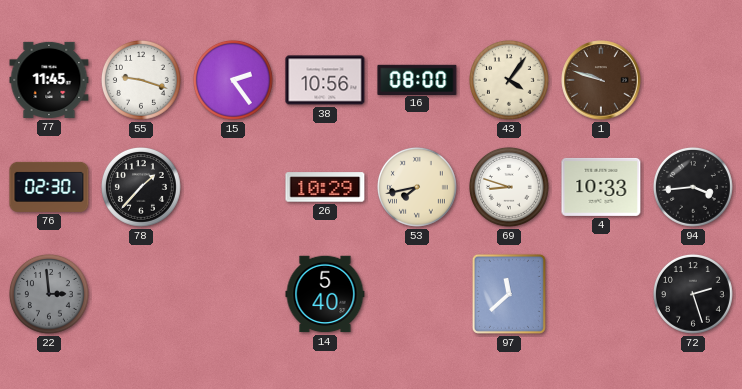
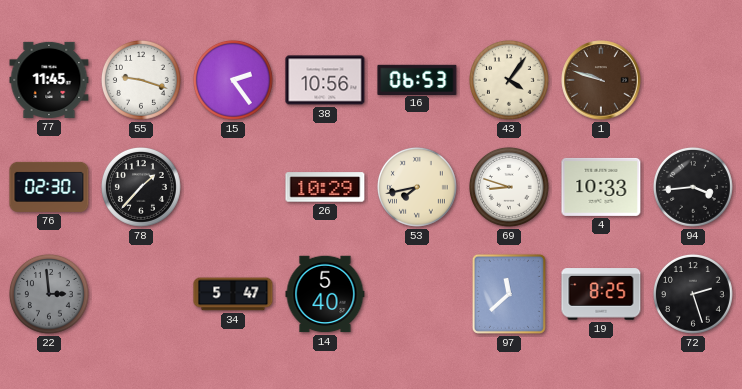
16: 08:00 -> 06:53
34: none -> 5:47
19: none -> 8:25
